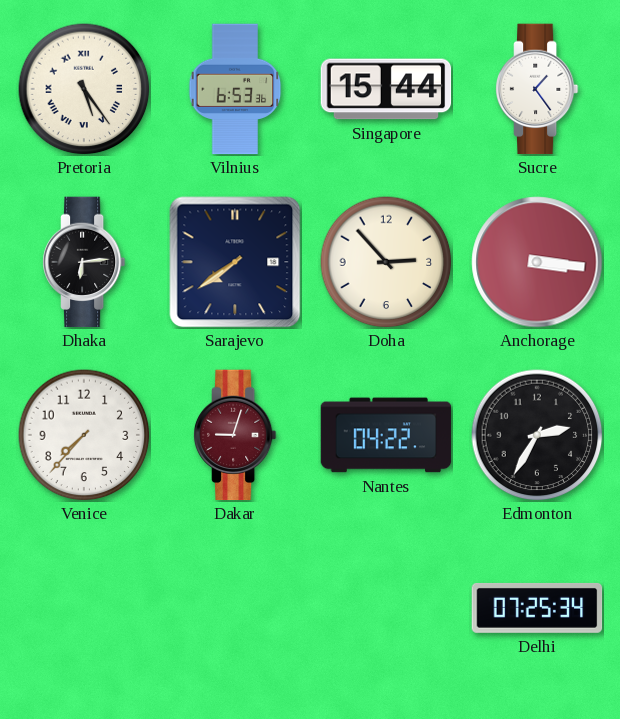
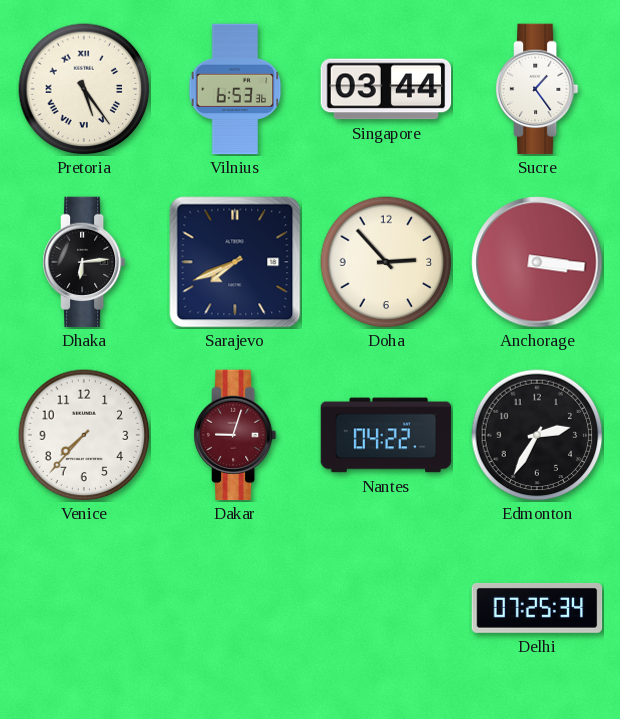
Singapore: 15:44 -> 03:44
Sarajevo: 7:39 -> 7:41
